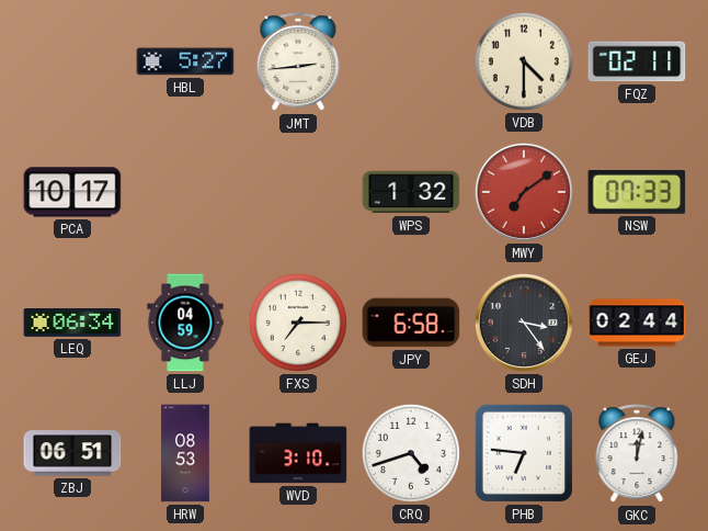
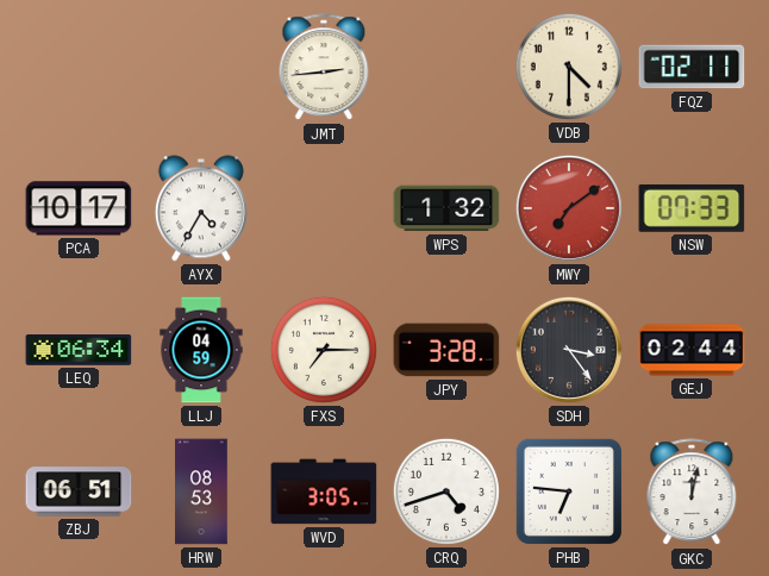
HBL: 5:27 -> none
AYX: none -> 4:35
JPY: 6:58 -> 3:28
WVD: 3:10 -> 3:05
